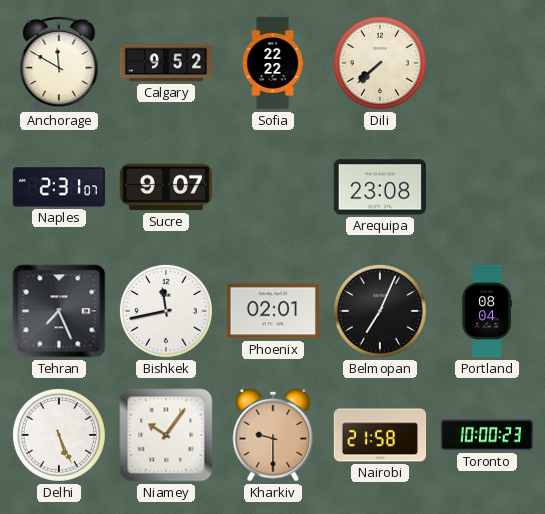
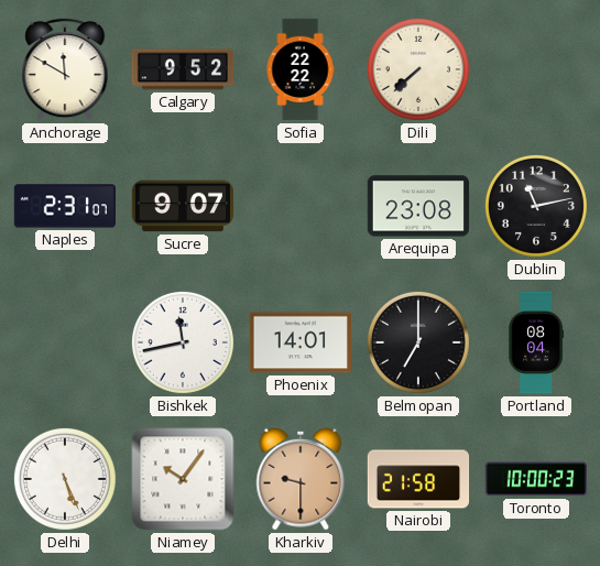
Dublin: none -> 11:13
Tehran: 7:26 -> none
Phoenix: 02:01 -> 14:01
Belmopan: 7:04 -> 7:00
